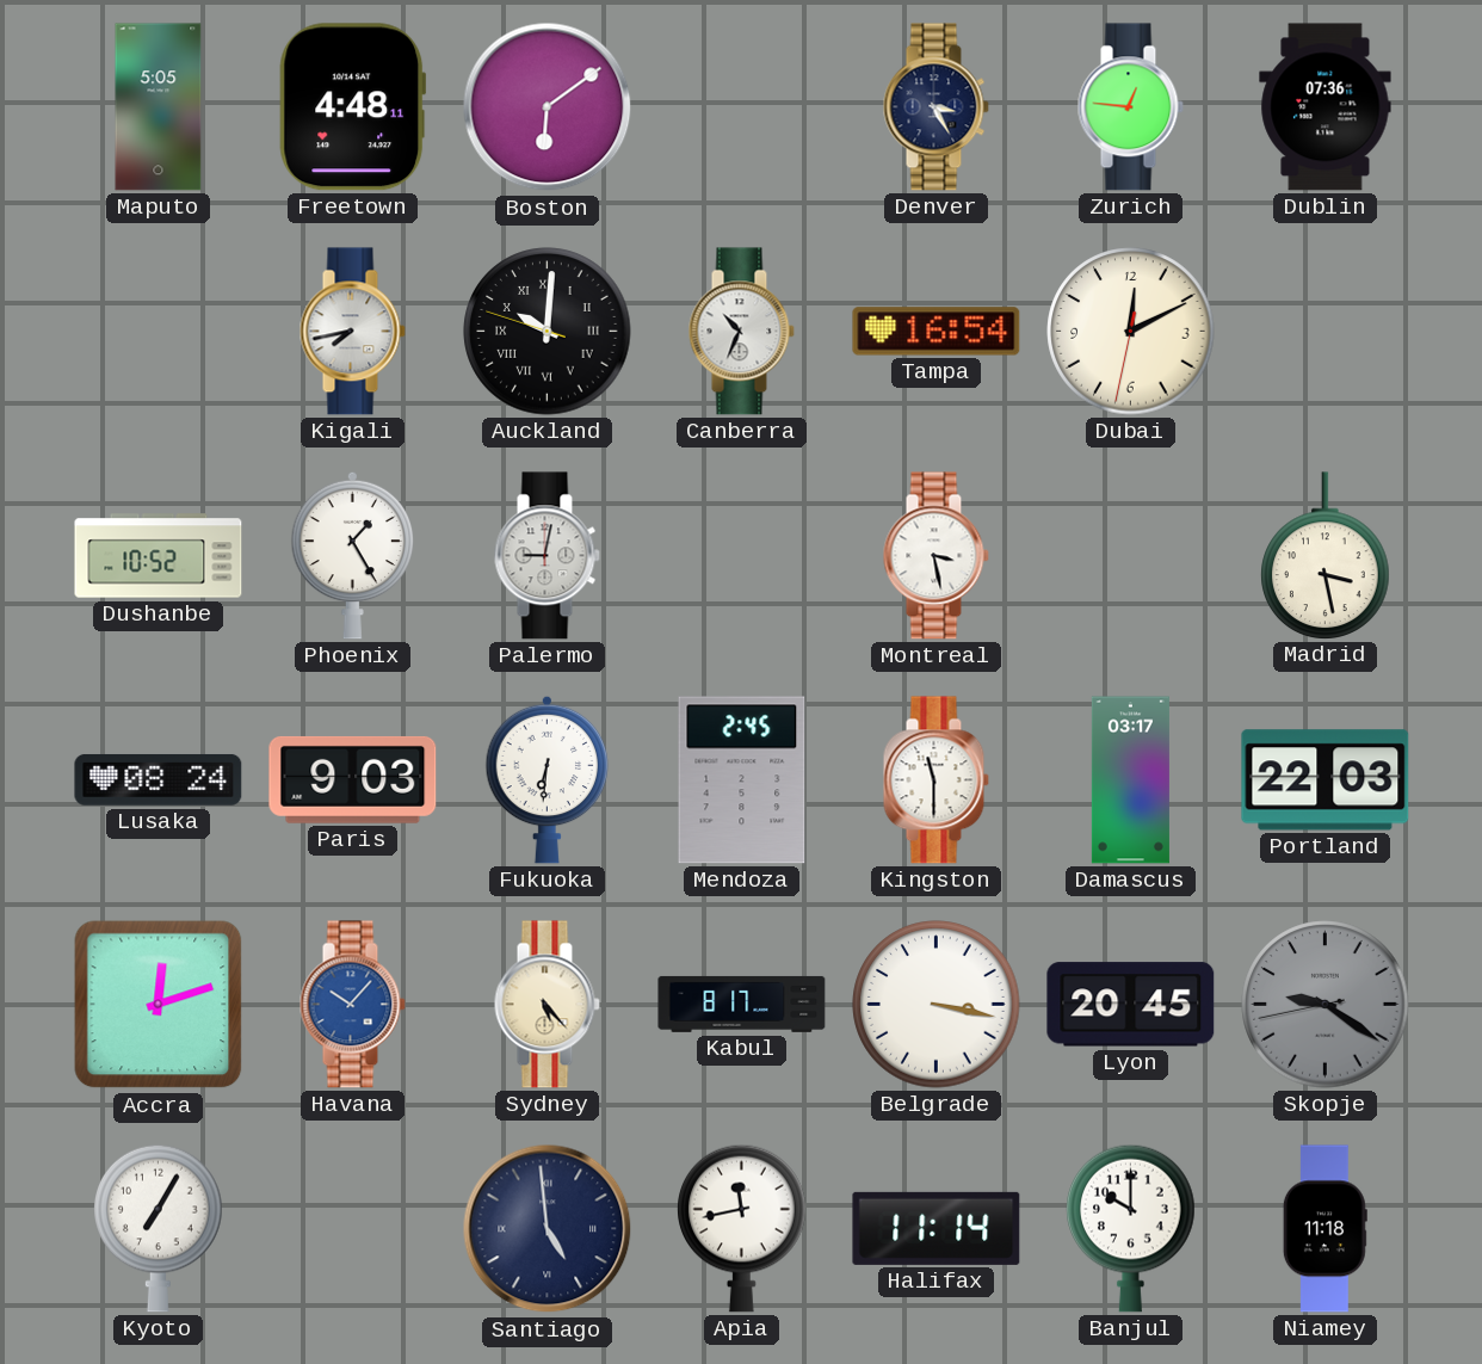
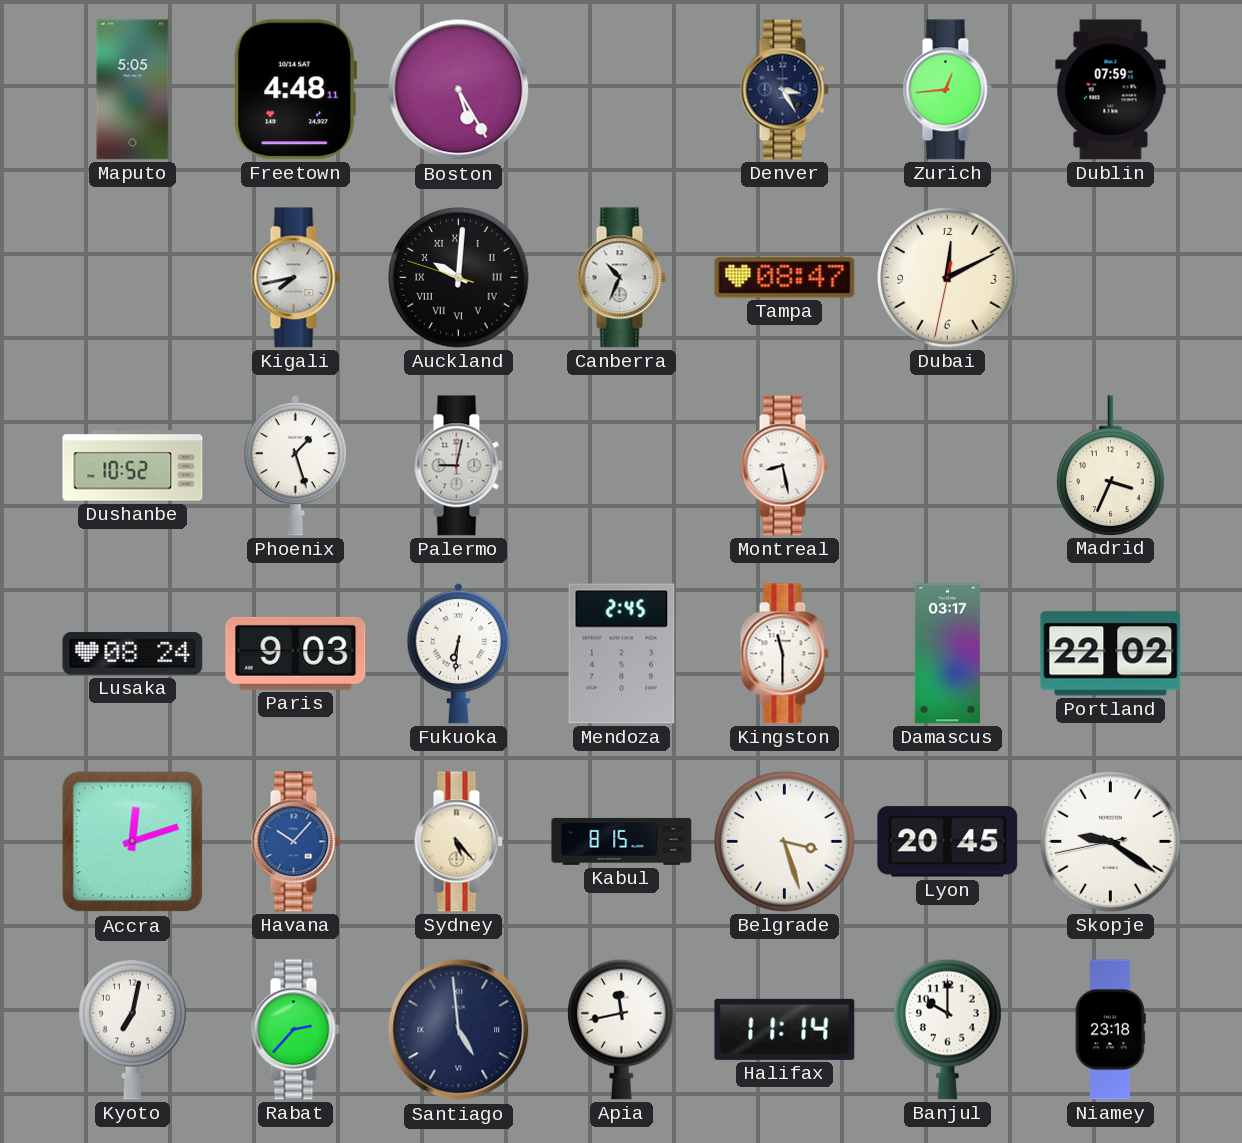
Boston: 6:09 -> 5:25
Zurich: 12:46 -> 12:44
Dublin: 07:36 -> 07:59
Tampa: 16:54 -> 08:47
Phoenix: 1:25 -> 1:27
Montreal: 3:28 -> 8:28
Madrid: 3:28 -> 3:34
Portland: 22:03 -> 22:02
Kabul: 8:17 -> 8:15
Belgrade: 3:17 -> 3:27
Skopje dial: grey -> white
Kyoto: 7:05 -> 7:02
Rabat: none -> 2:37
Niamey: 11:18 -> 23:18
